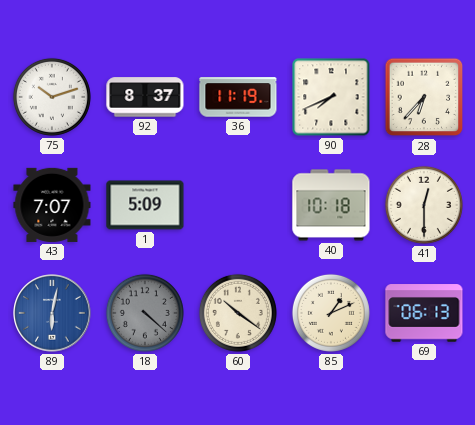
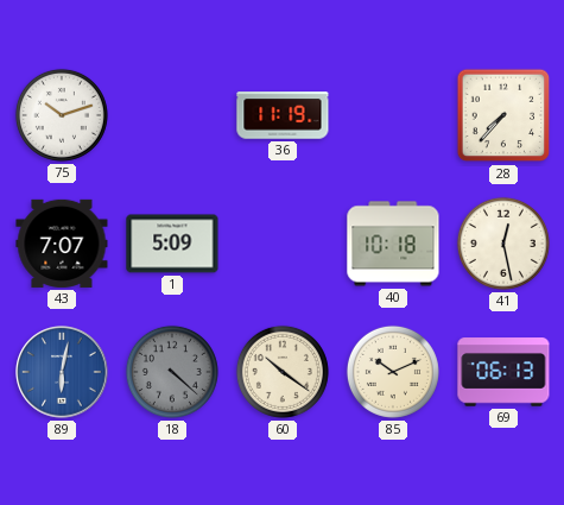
92: 8:37 -> none
90: 7:41 -> none
28: 6:37 -> 7:37
41: 12:30 -> 12:28
85: 1:11 -> 10:11
